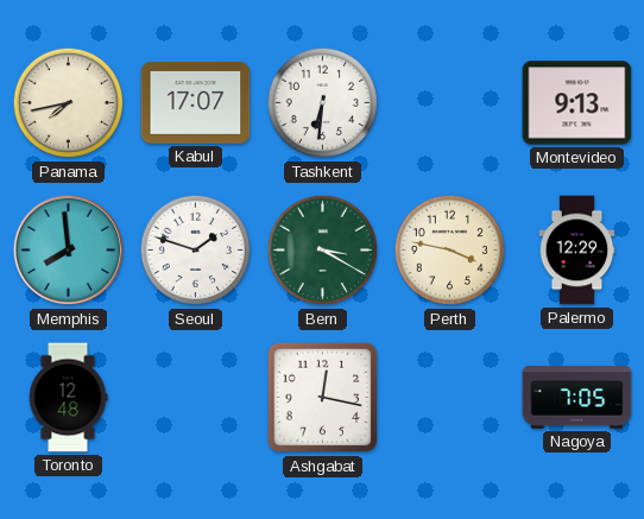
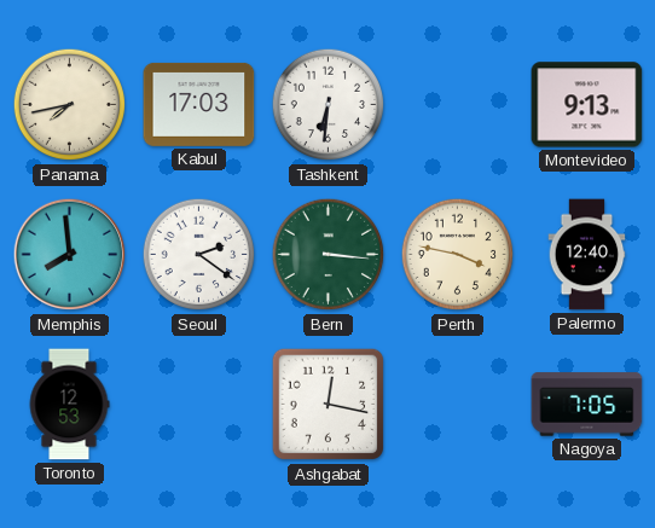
Kabul: 17:07 -> 17:03
Seoul: 1:48 -> 2:21
Bern: 3:20 -> 3:16
Palermo: 12:29 -> 12:40
Toronto: 12:48 -> 12:53
